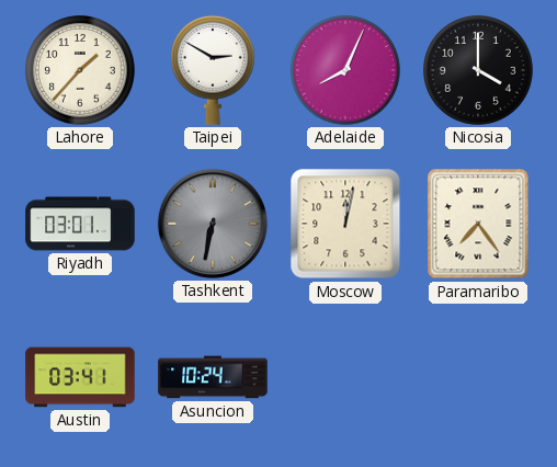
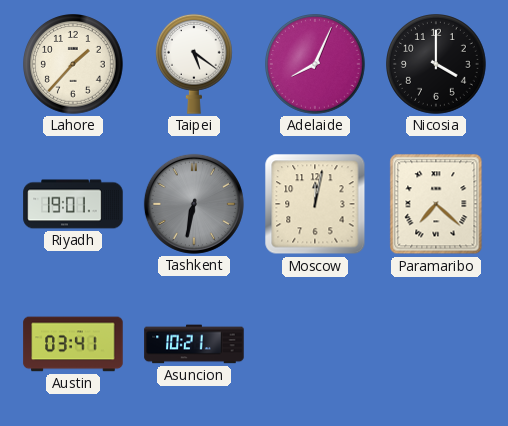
Taipei: 2:50 -> 5:21
Riyadh: 03:01 -> 19:01
Paramaribo: 7:24 -> 7:22
Asuncion: 10:24 -> 10:21
